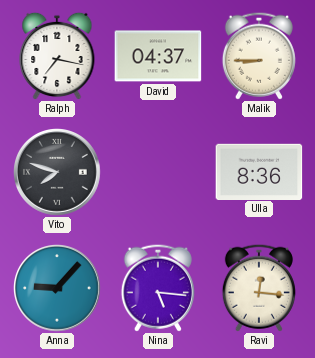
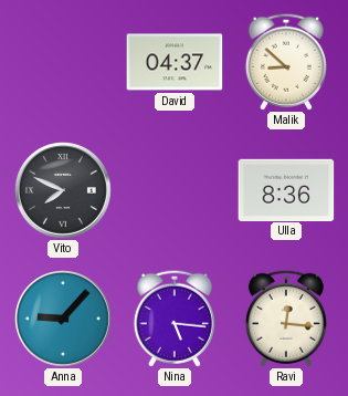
Ralph: 7:17 -> none
Malik: 8:45 -> 8:52
Vito: 7:48 -> 7:49
